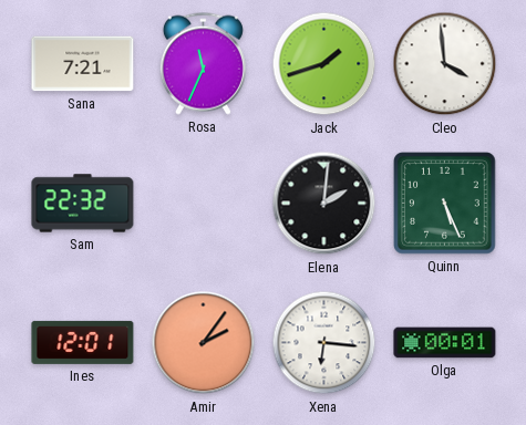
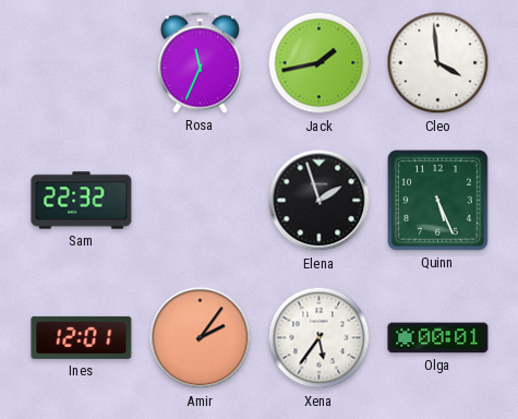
Sana: 7:21 -> none
Jack: 1:42 -> 1:43
Elena: 2:01 -> 1:57
Xena: 6:16 -> 5:36
